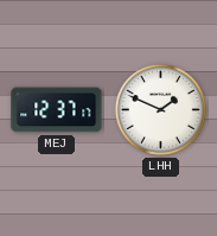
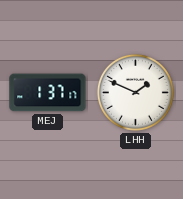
MEJ: 12:37 -> 1:37
